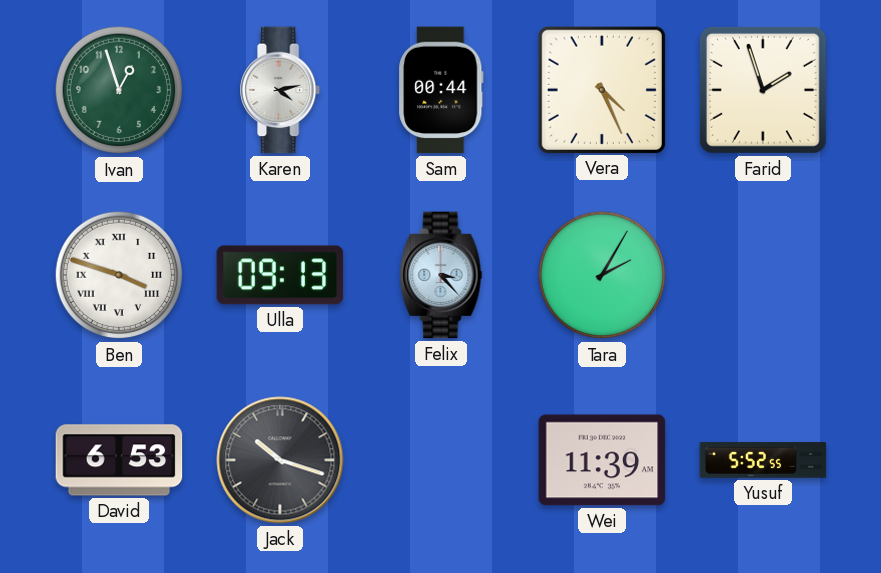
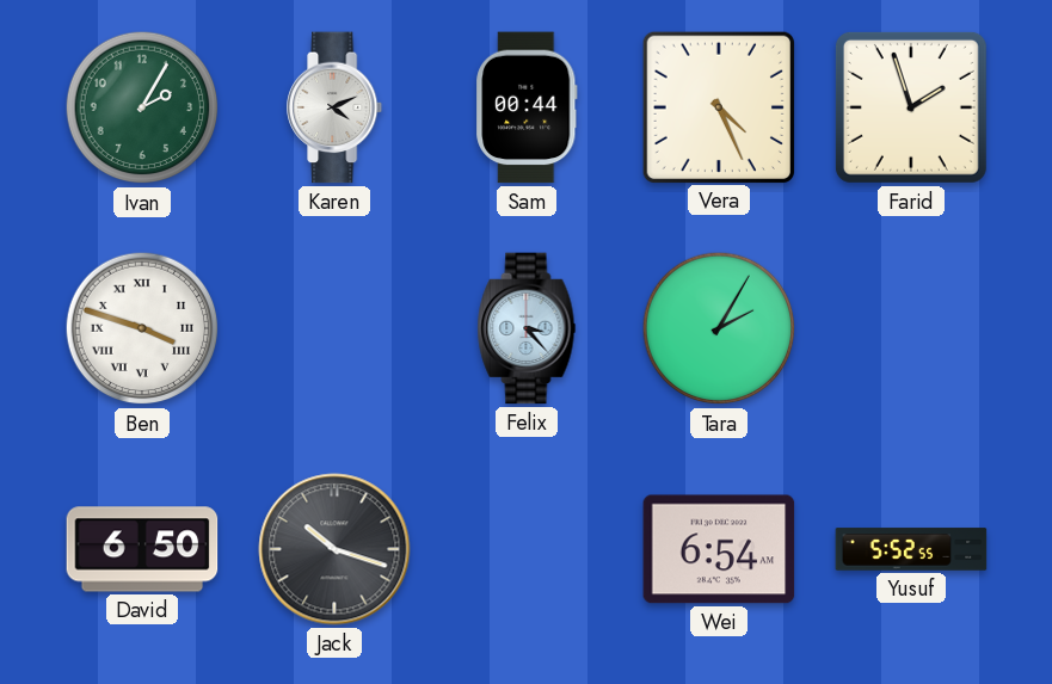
Ivan: 12:57 -> 2:05
Karen: 4:13 -> 4:11
Ulla: 09:13 -> none
David: 6:53 -> 6:50
Wei: 11:39 -> 6:54
